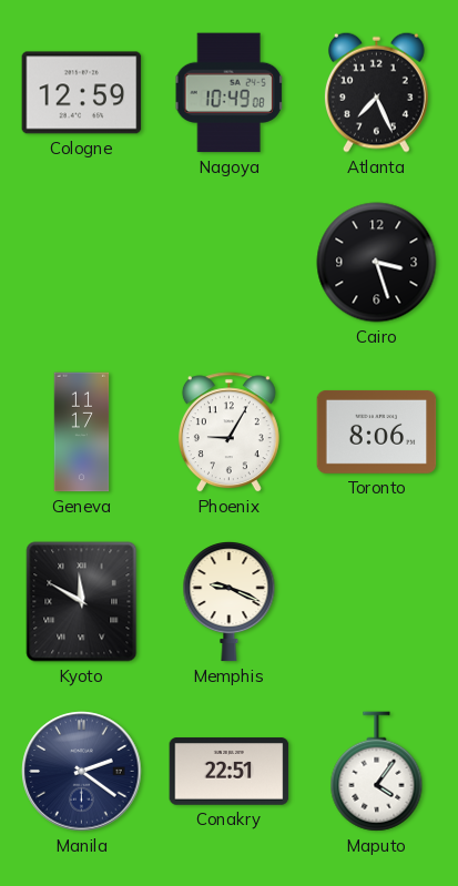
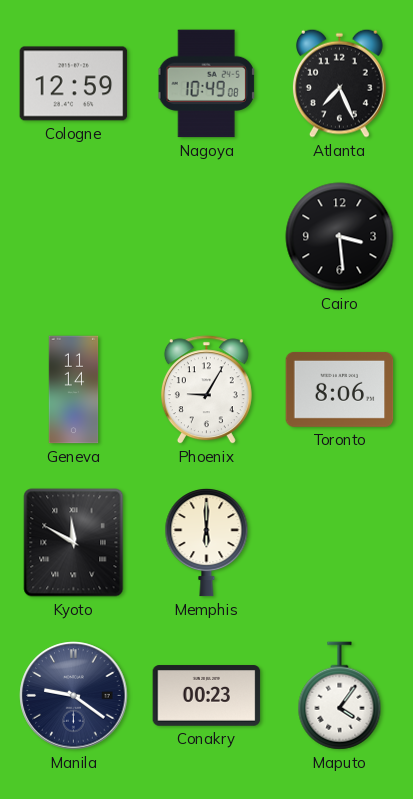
Cairo: 3:27 -> 3:29
Geneva: 11:17 -> 11:14
Memphis: 9:19 -> 6:00
Manila: 2:21 -> 9:21
Conakry: 22:51 -> 00:23
